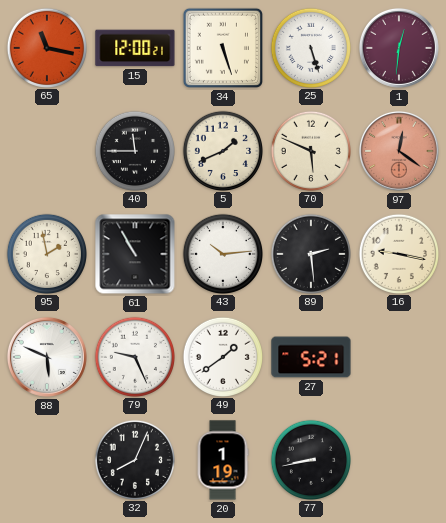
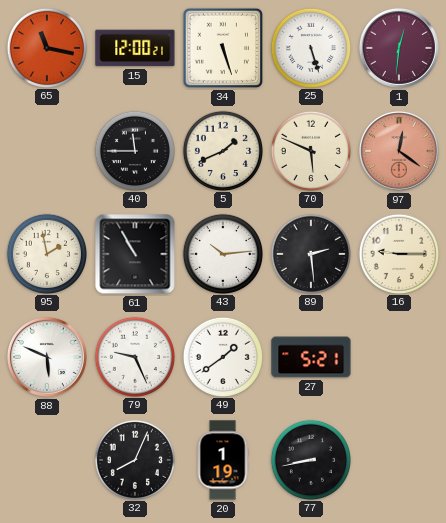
16: 9:17 -> 9:15
